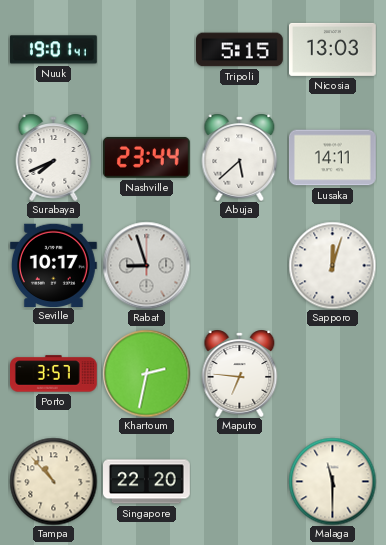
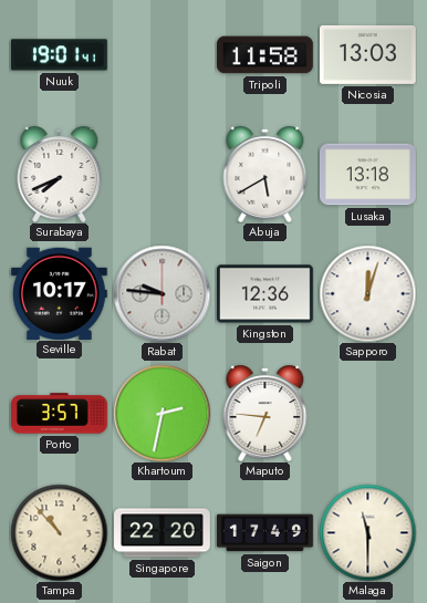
Tripoli: 5:15 -> 11:58
Nashville: 23:44 -> none
Abuja: 5:38 -> 5:40
Lusaka: 14:11 -> 13:18
Rabat: 8:57 -> 9:46
Kingston: none -> 12:36
Saigon: none -> 17:49
